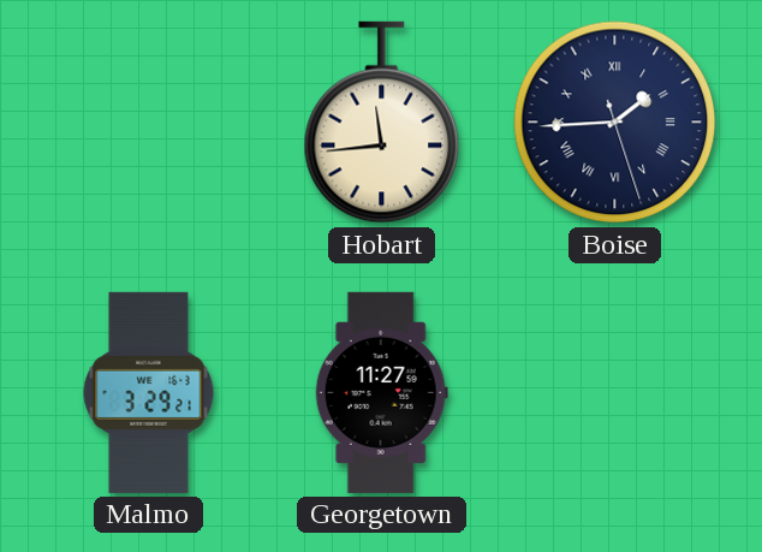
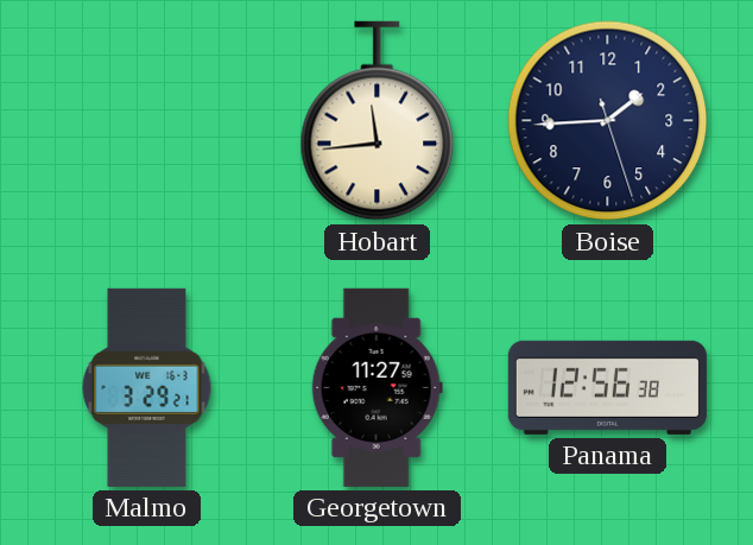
Boise numerals: Roman -> Arabic
Panama: none -> 12:56
